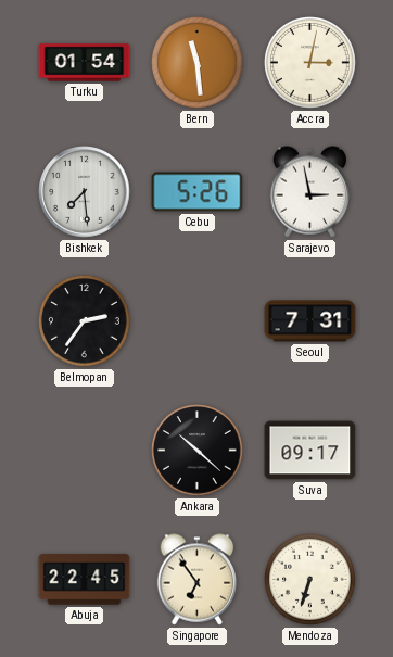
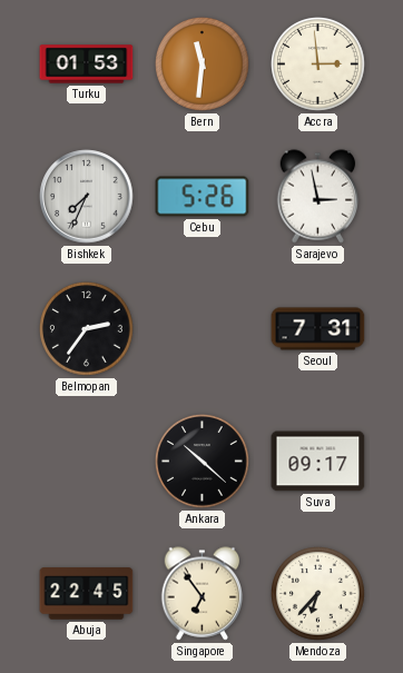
Turku: 01:54 -> 01:53
Bern: 11:29 -> 11:31
Accra: 3:02 -> 2:59
Bishkek: 7:29 -> 7:34
Mendoza: 6:33 -> 6:37
